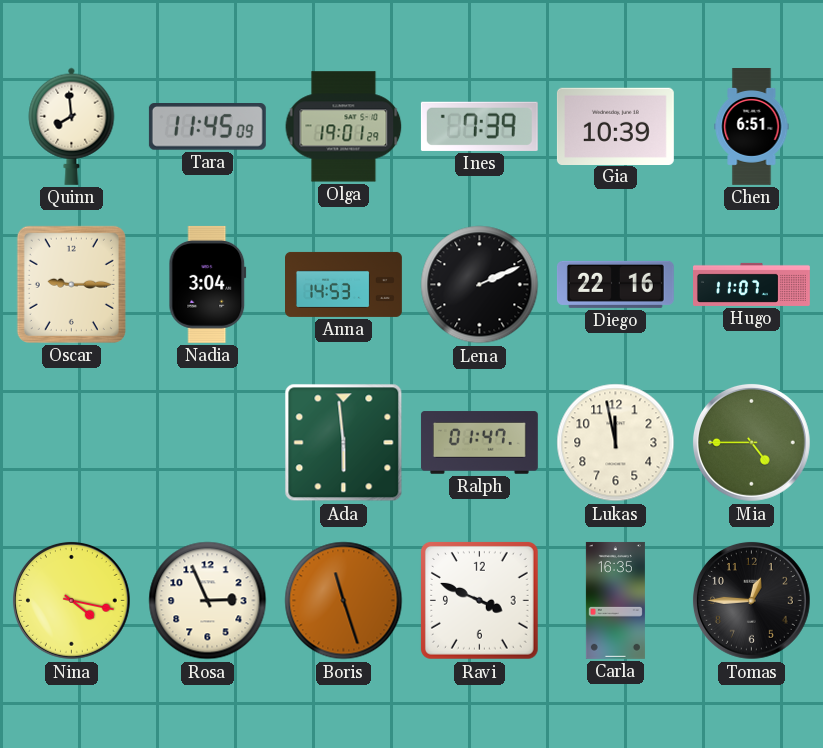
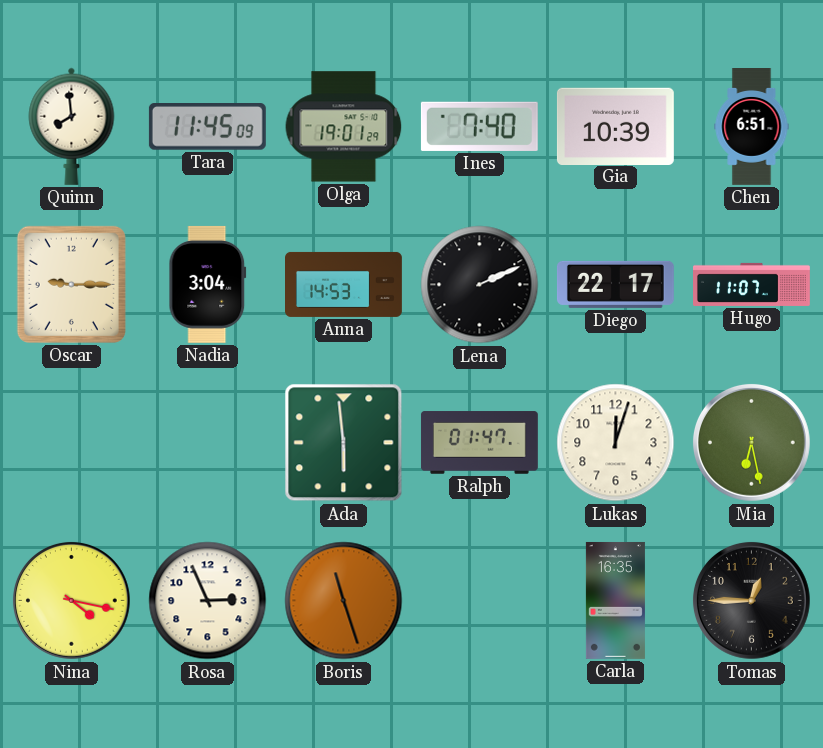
Ines: 7:39 -> 7:40
Diego: 22:16 -> 22:17
Lukas: 11:58 -> 12:03
Mia: 4:45 -> 6:28
Ravi: 3:49 -> none
